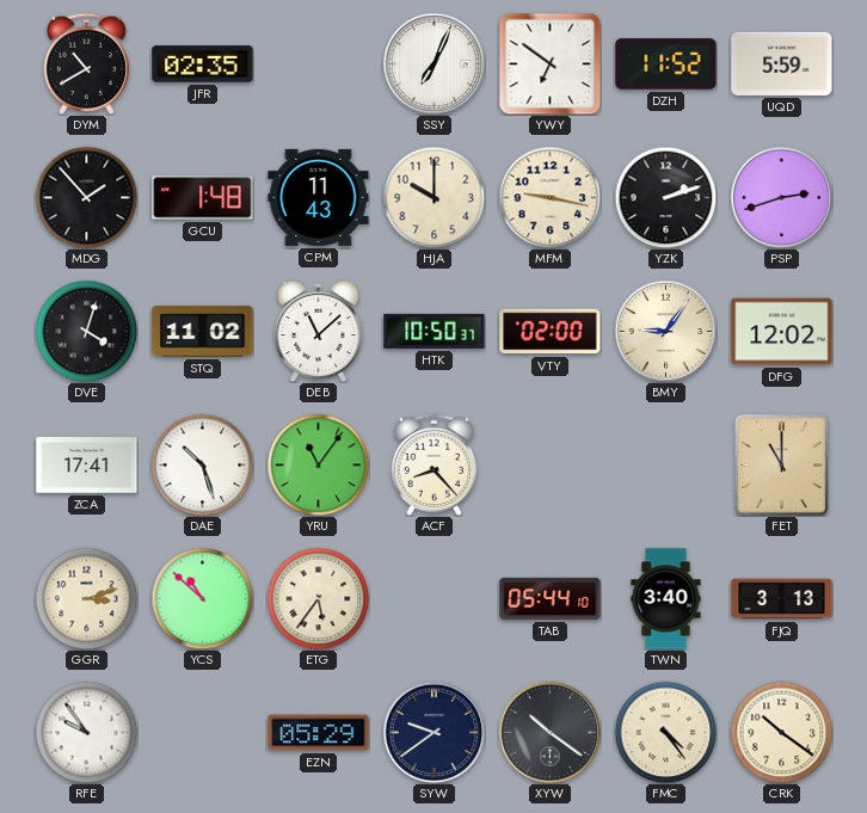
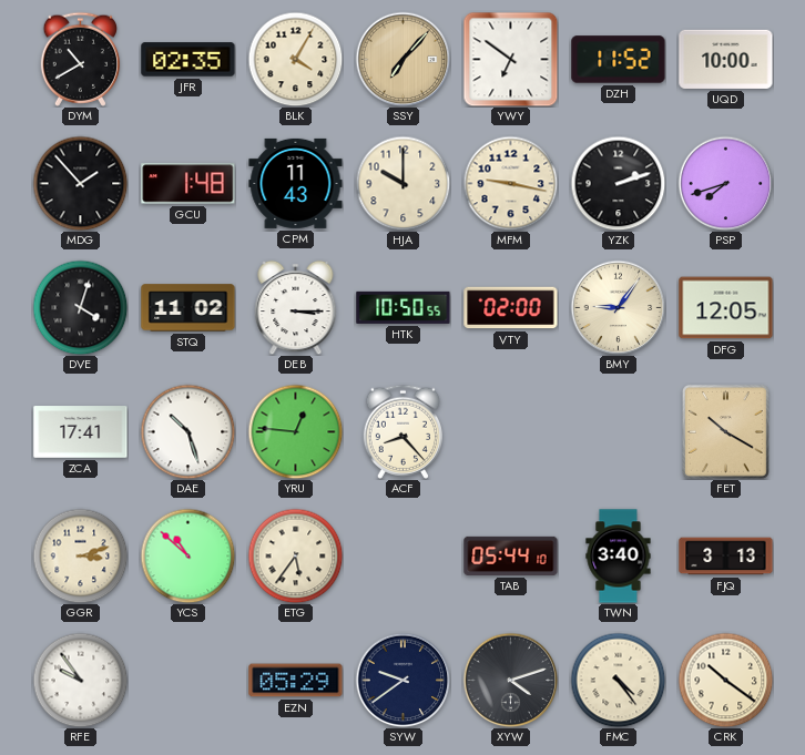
BLK: none -> 4:05
SSY: 7:04 -> 7:07
SSY dial: white -> champagne
UQD: 5:59 -> 10:00
PSP: 2:42 -> 7:42
DEB: 11:08 -> 3:15
HTK: 10:50:37 -> 10:50:55
DFG: 12:02 -> 12:05
YRU: 11:06 -> 12:46
FET: 11:00 -> 10:20
XYW: 10:21 -> 4:12
